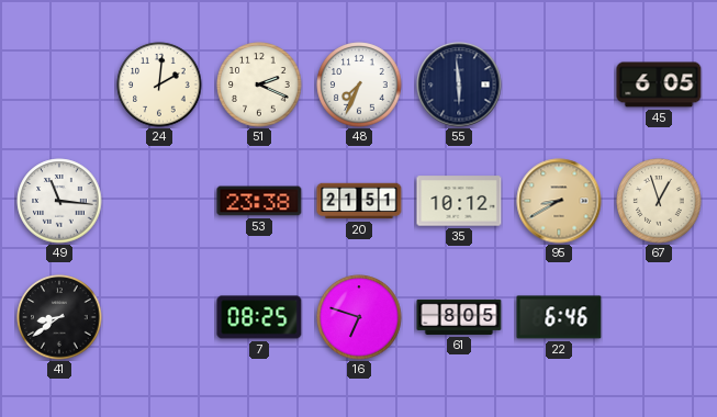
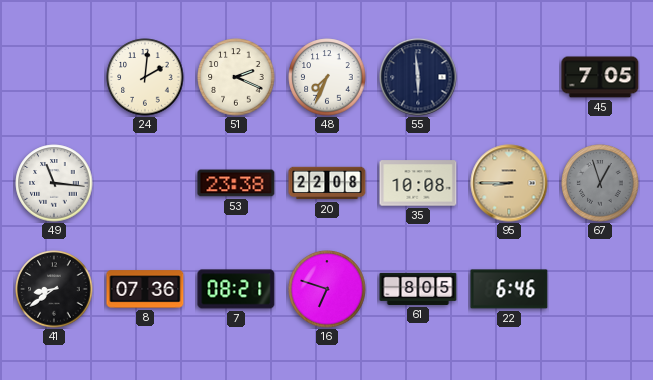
45: 6:05 -> 7:05
20: 21:51 -> 22:08
35: 10:12 -> 10:08
95: 8:40 -> 8:45
67 dial: cream -> grey
8: none -> 07:36
7: 08:25 -> 08:21
